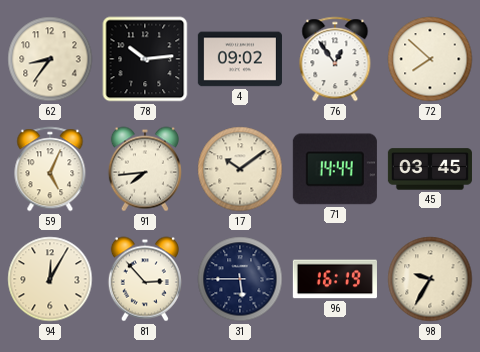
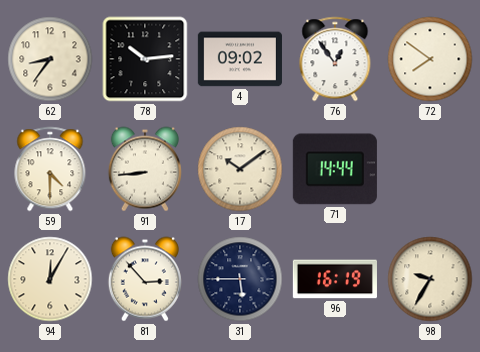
72: 7:52 -> 7:51
59: 5:04 -> 4:30
91: 7:44 -> 8:44
45: 03:45 -> none
